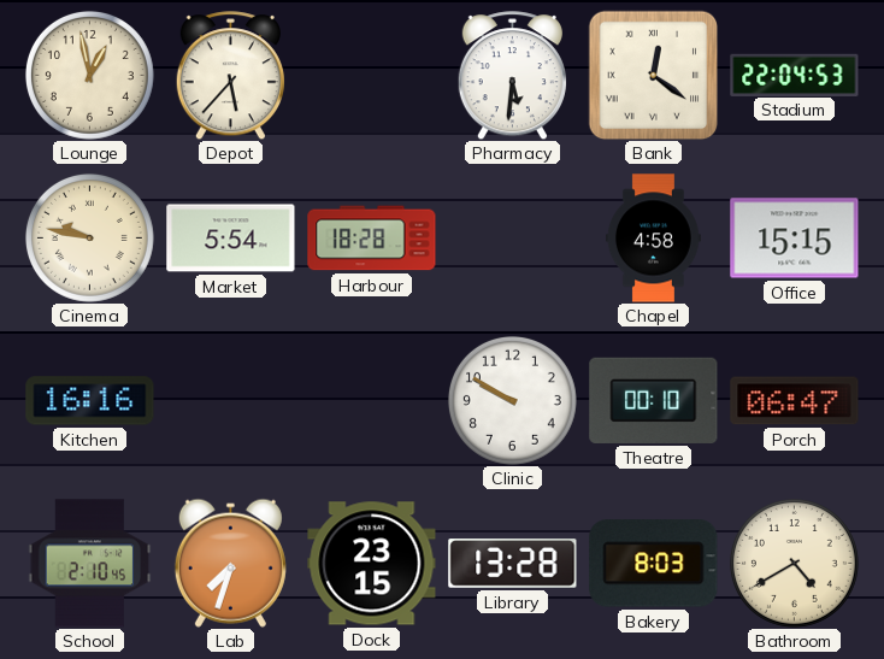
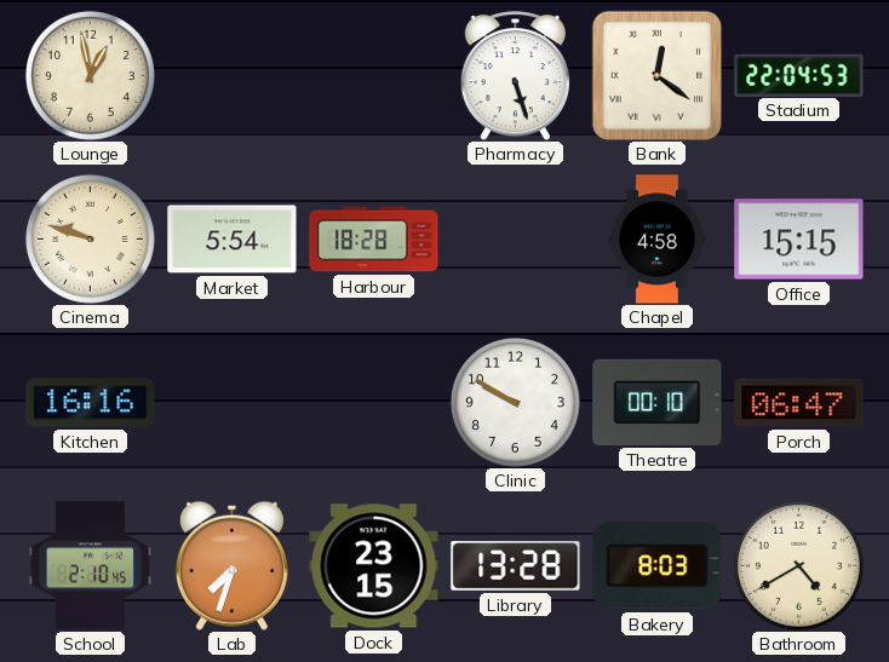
Depot: 5:37 -> none
Pharmacy: 5:31 -> 5:27
Cinema: 9:47 -> 9:48
